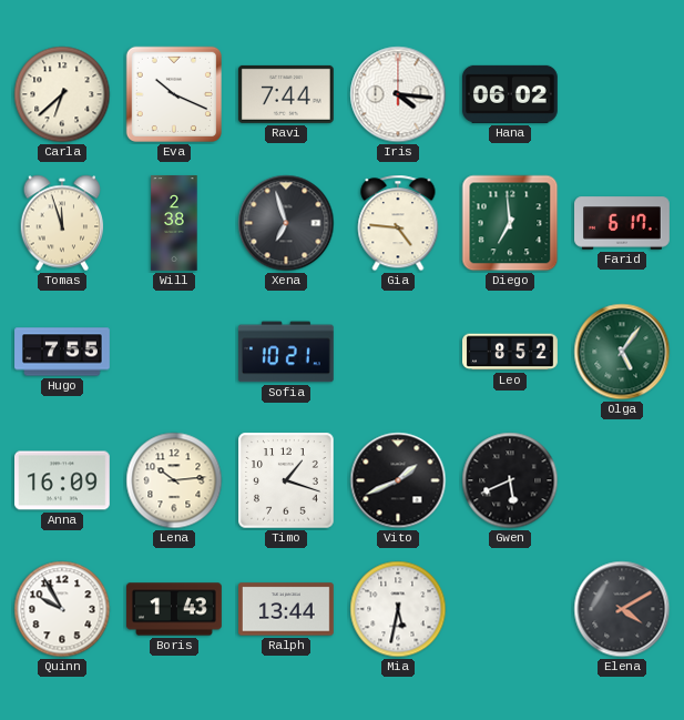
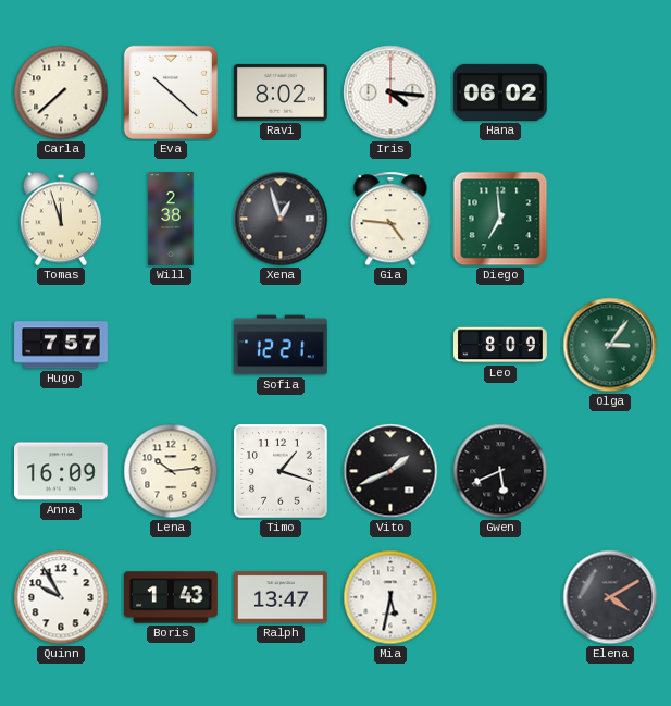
Carla: 6:38 -> 7:38
Eva: 10:19 -> 10:22
Ravi: 7:44 -> 8:02
Xena: 6:57 -> 12:57
Farid: 6:17 -> none
Hugo: 7:55 -> 7:57
Sofia: 10:21 -> 12:21
Leo: 8:52 -> 8:09
Olga: 5:06 -> 3:06
Ralph: 13:44 -> 13:47
